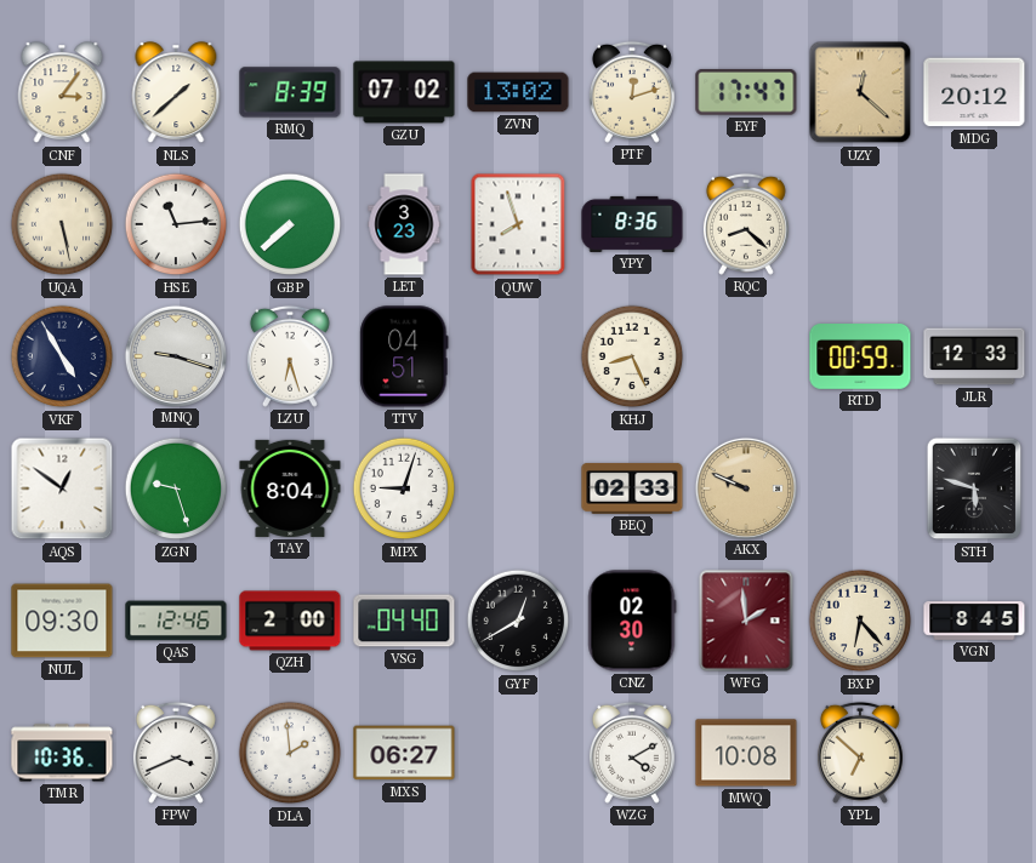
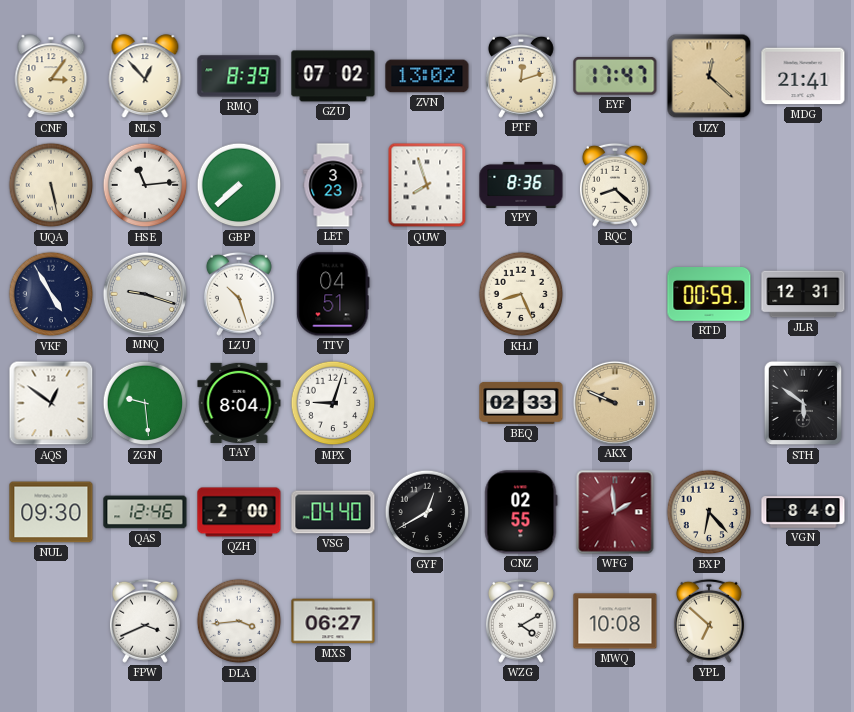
NLS: 1:38 -> 12:53
MDG: 20:12 -> 21:41
LZU: 6:27 -> 10:27
JLR: 12:33 -> 12:31
ZGN: 9:27 -> 9:29
STH: 5:48 -> 5:51
CNZ: 02:30 -> 02:55
VGN: 8:45 -> 8:40
TMR: 10:36 -> none
DLA: 1:59 -> 3:44
